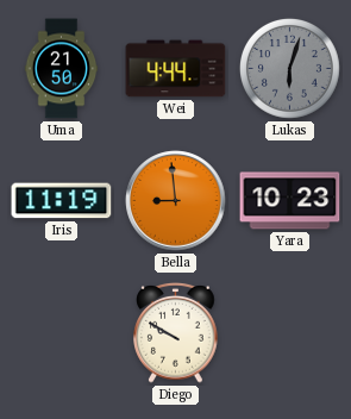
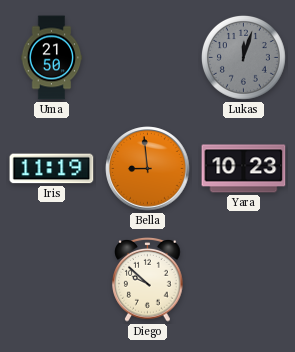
Wei: 4:44 -> none
Lukas: 6:03 -> 12:03
Diego: 9:50 -> 9:52
